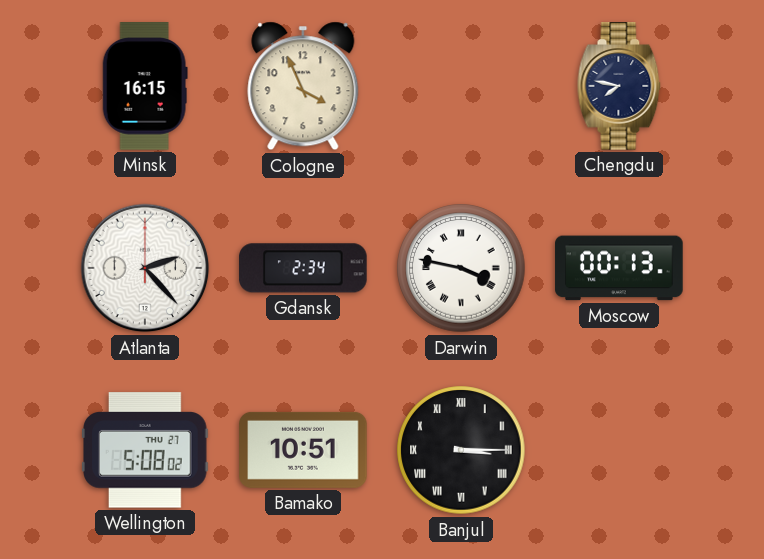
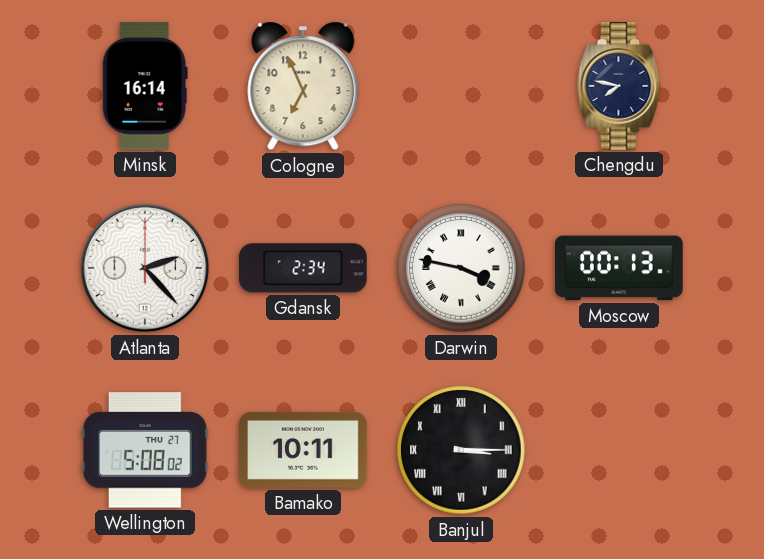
Minsk: 16:15 -> 16:14
Cologne: 3:56 -> 6:56
Bamako: 10:51 -> 10:11
